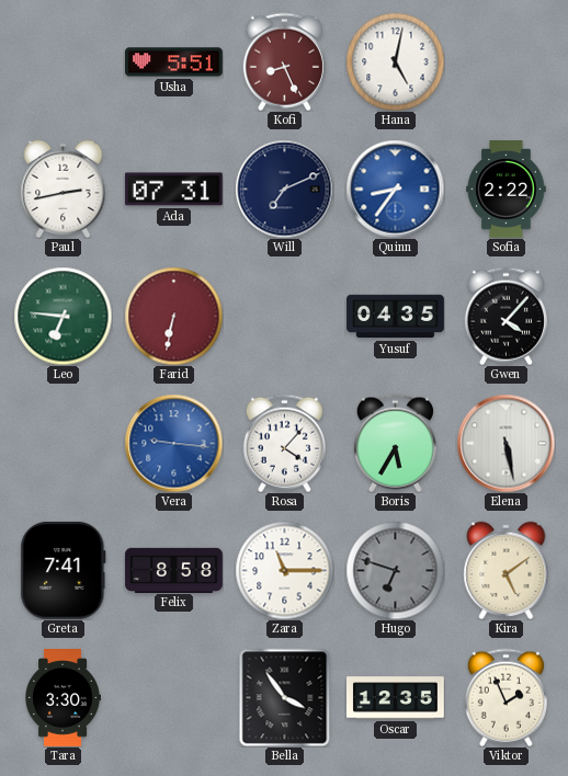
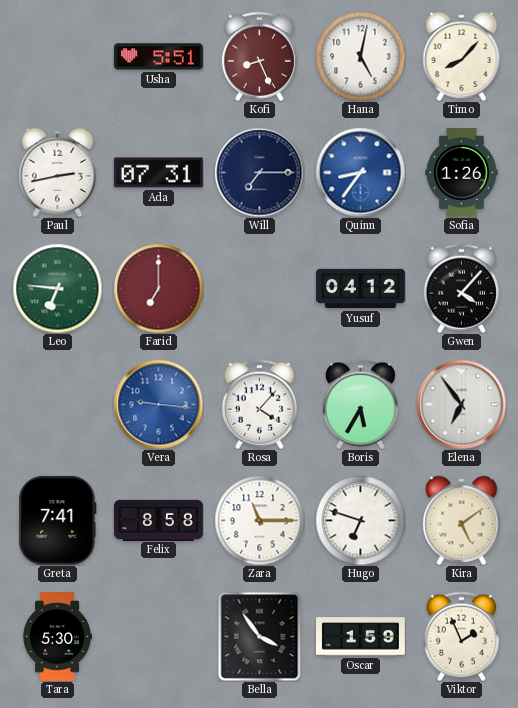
Timo: none -> 8:07
Will: 7:11 -> 7:15
Sofia: 2:22 -> 1:26
Farid: 6:32 -> 7:00
Yusuf: 04:35 -> 04:12
Elena: 5:28 -> 6:54
Hugo dial: grey -> white
Tara: 3:30 -> 5:30
Oscar: 12:35 -> 1:59
